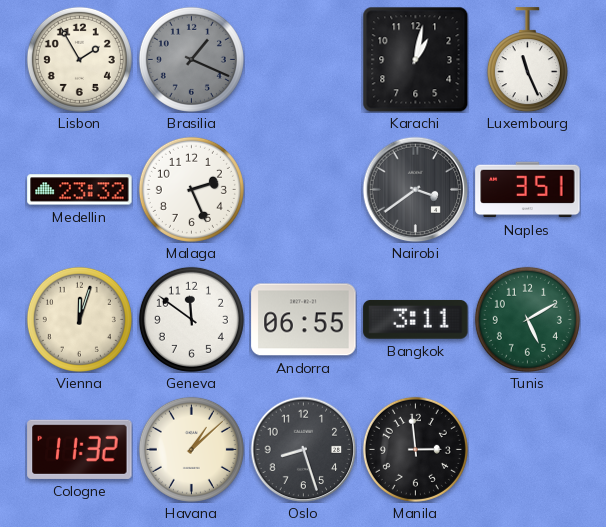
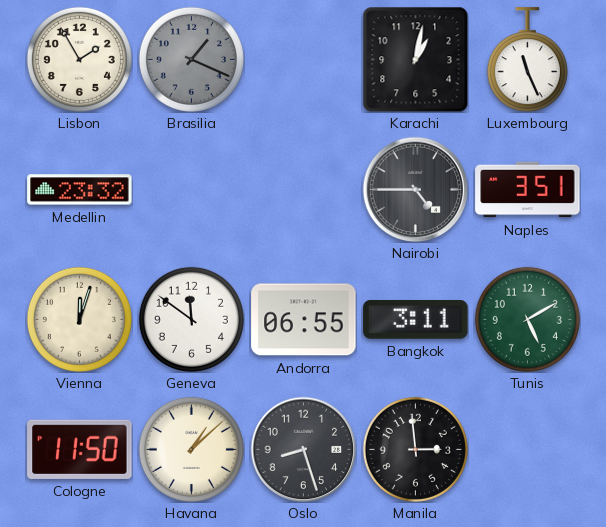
Malaga: 2:26 -> none
Nairobi: 3:39 -> 4:45
Cologne: 11:32 -> 11:50
